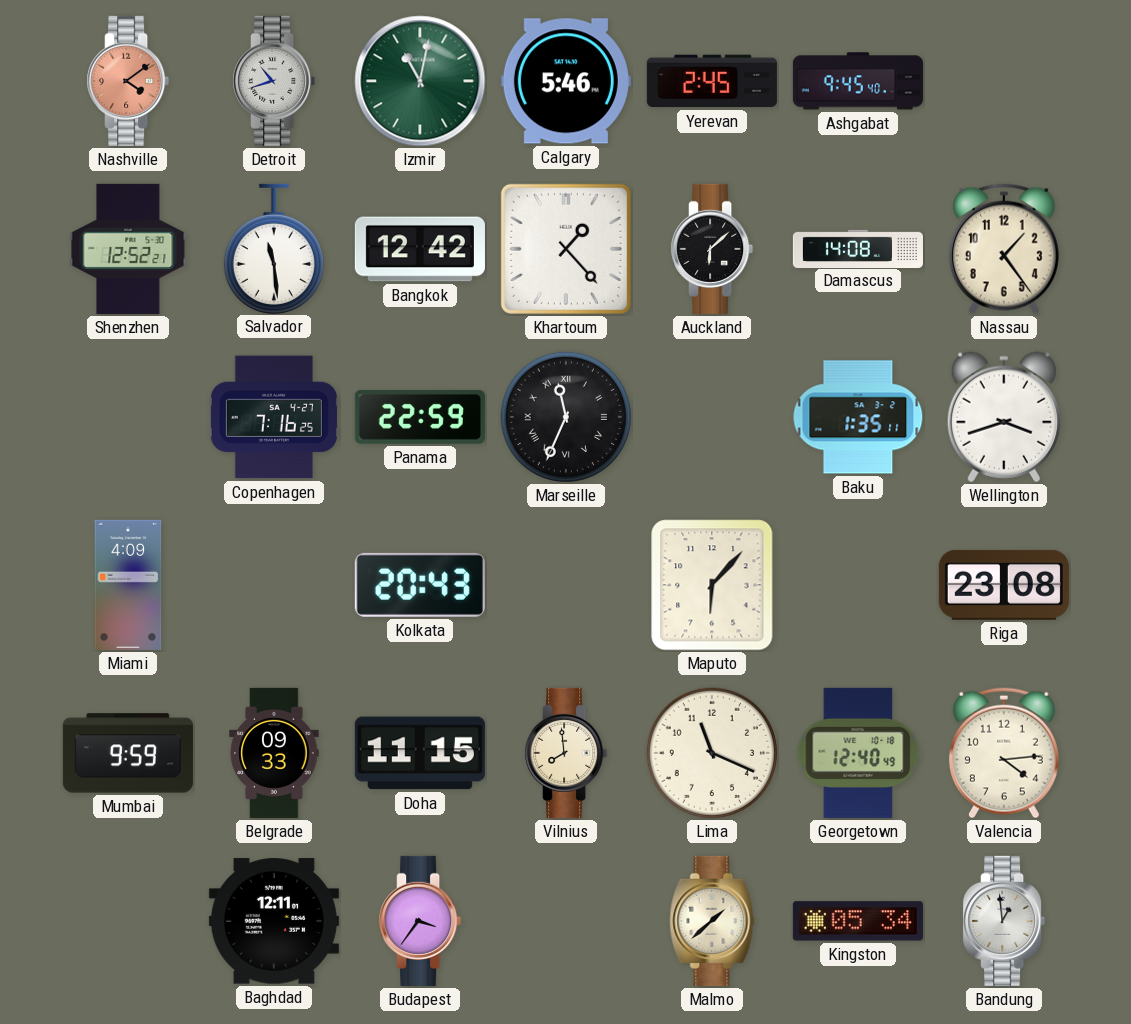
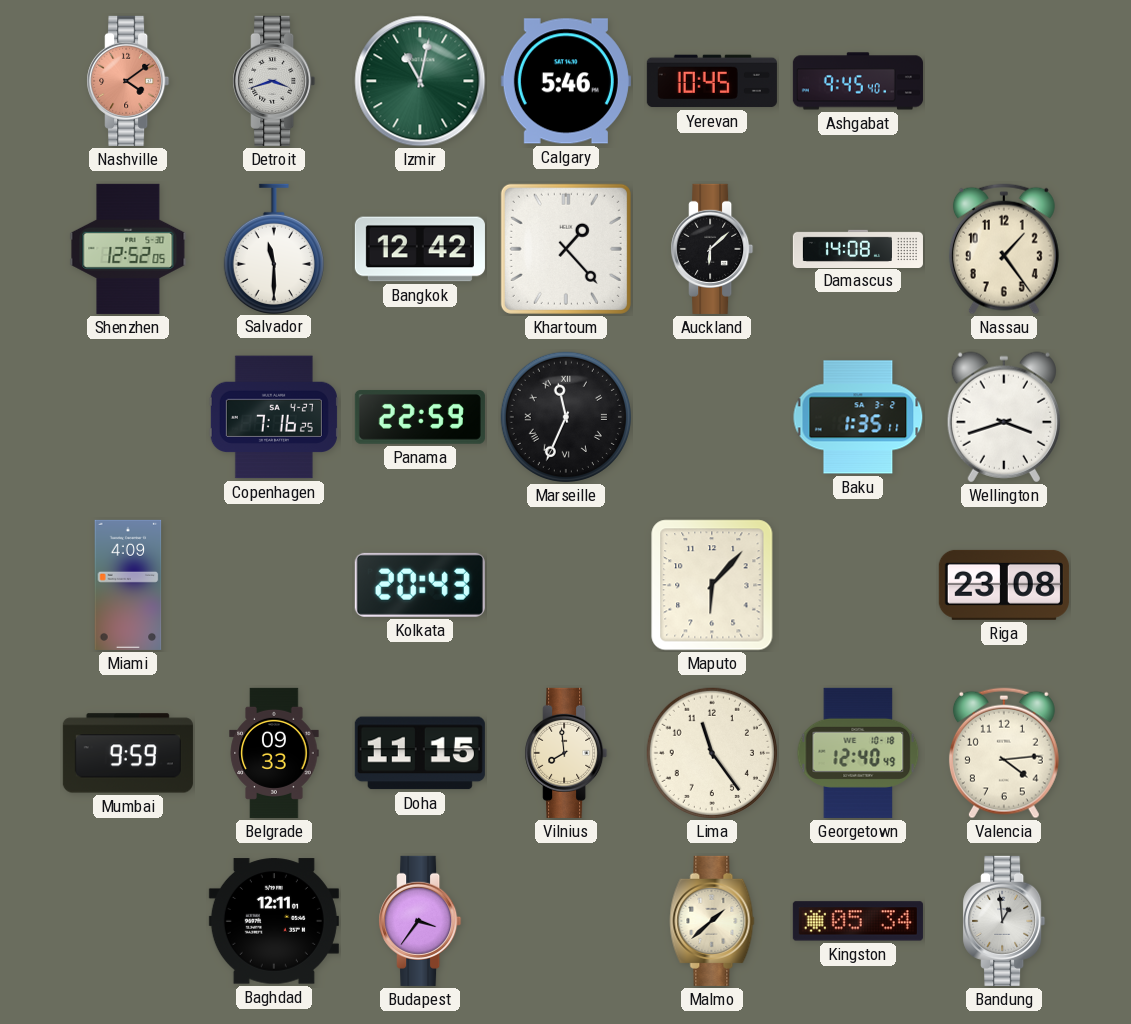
Detroit: 10:42 -> 3:42
Yerevan: 2:45 -> 10:45
Shenzhen: 12:52:21 -> 12:52:05
Salvador: 11:29 -> 11:30
Lima: 11:19 -> 11:24
